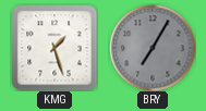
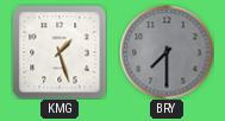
BRY: 7:05 -> 7:30
